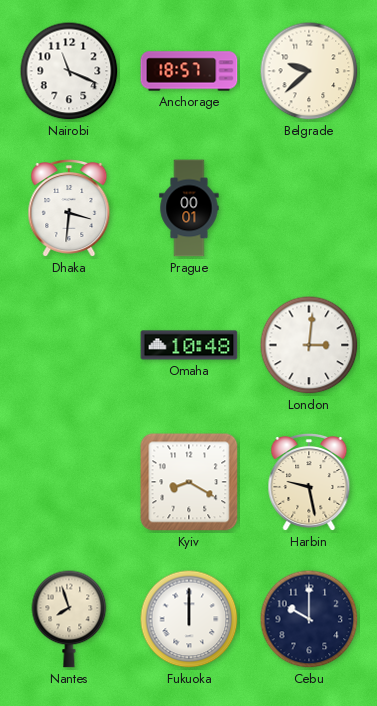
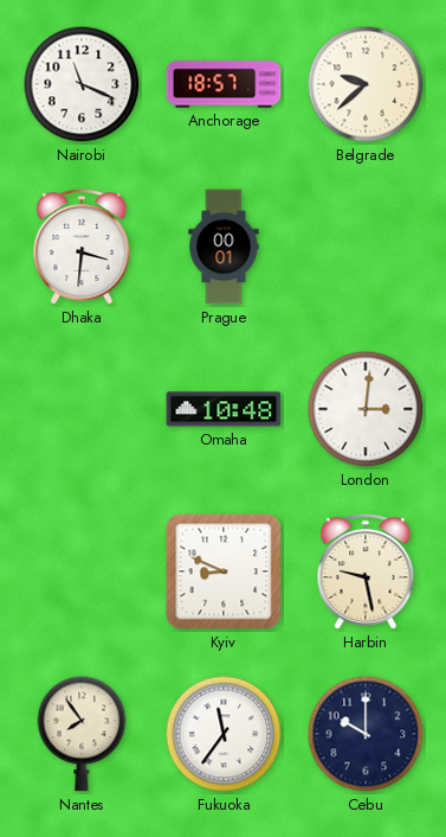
Kyiv: 8:20 -> 8:49
Nantes: 7:57 -> 7:54
Fukuoka: 12:00 -> 11:36
